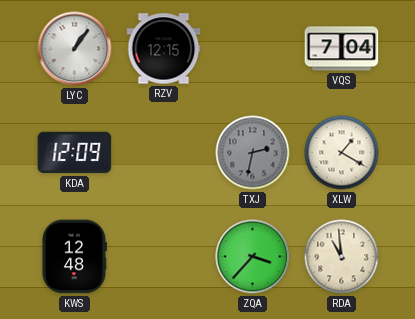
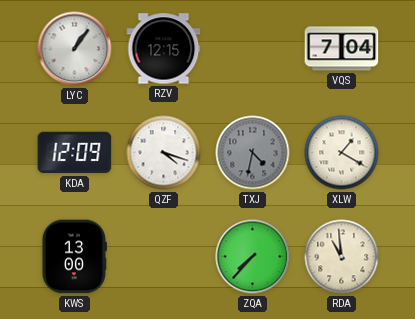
QZF: none -> 4:18
TXJ: 2:32 -> 4:32
KWS: 12:48 -> 13:00
ZQA: 3:37 -> 7:37
